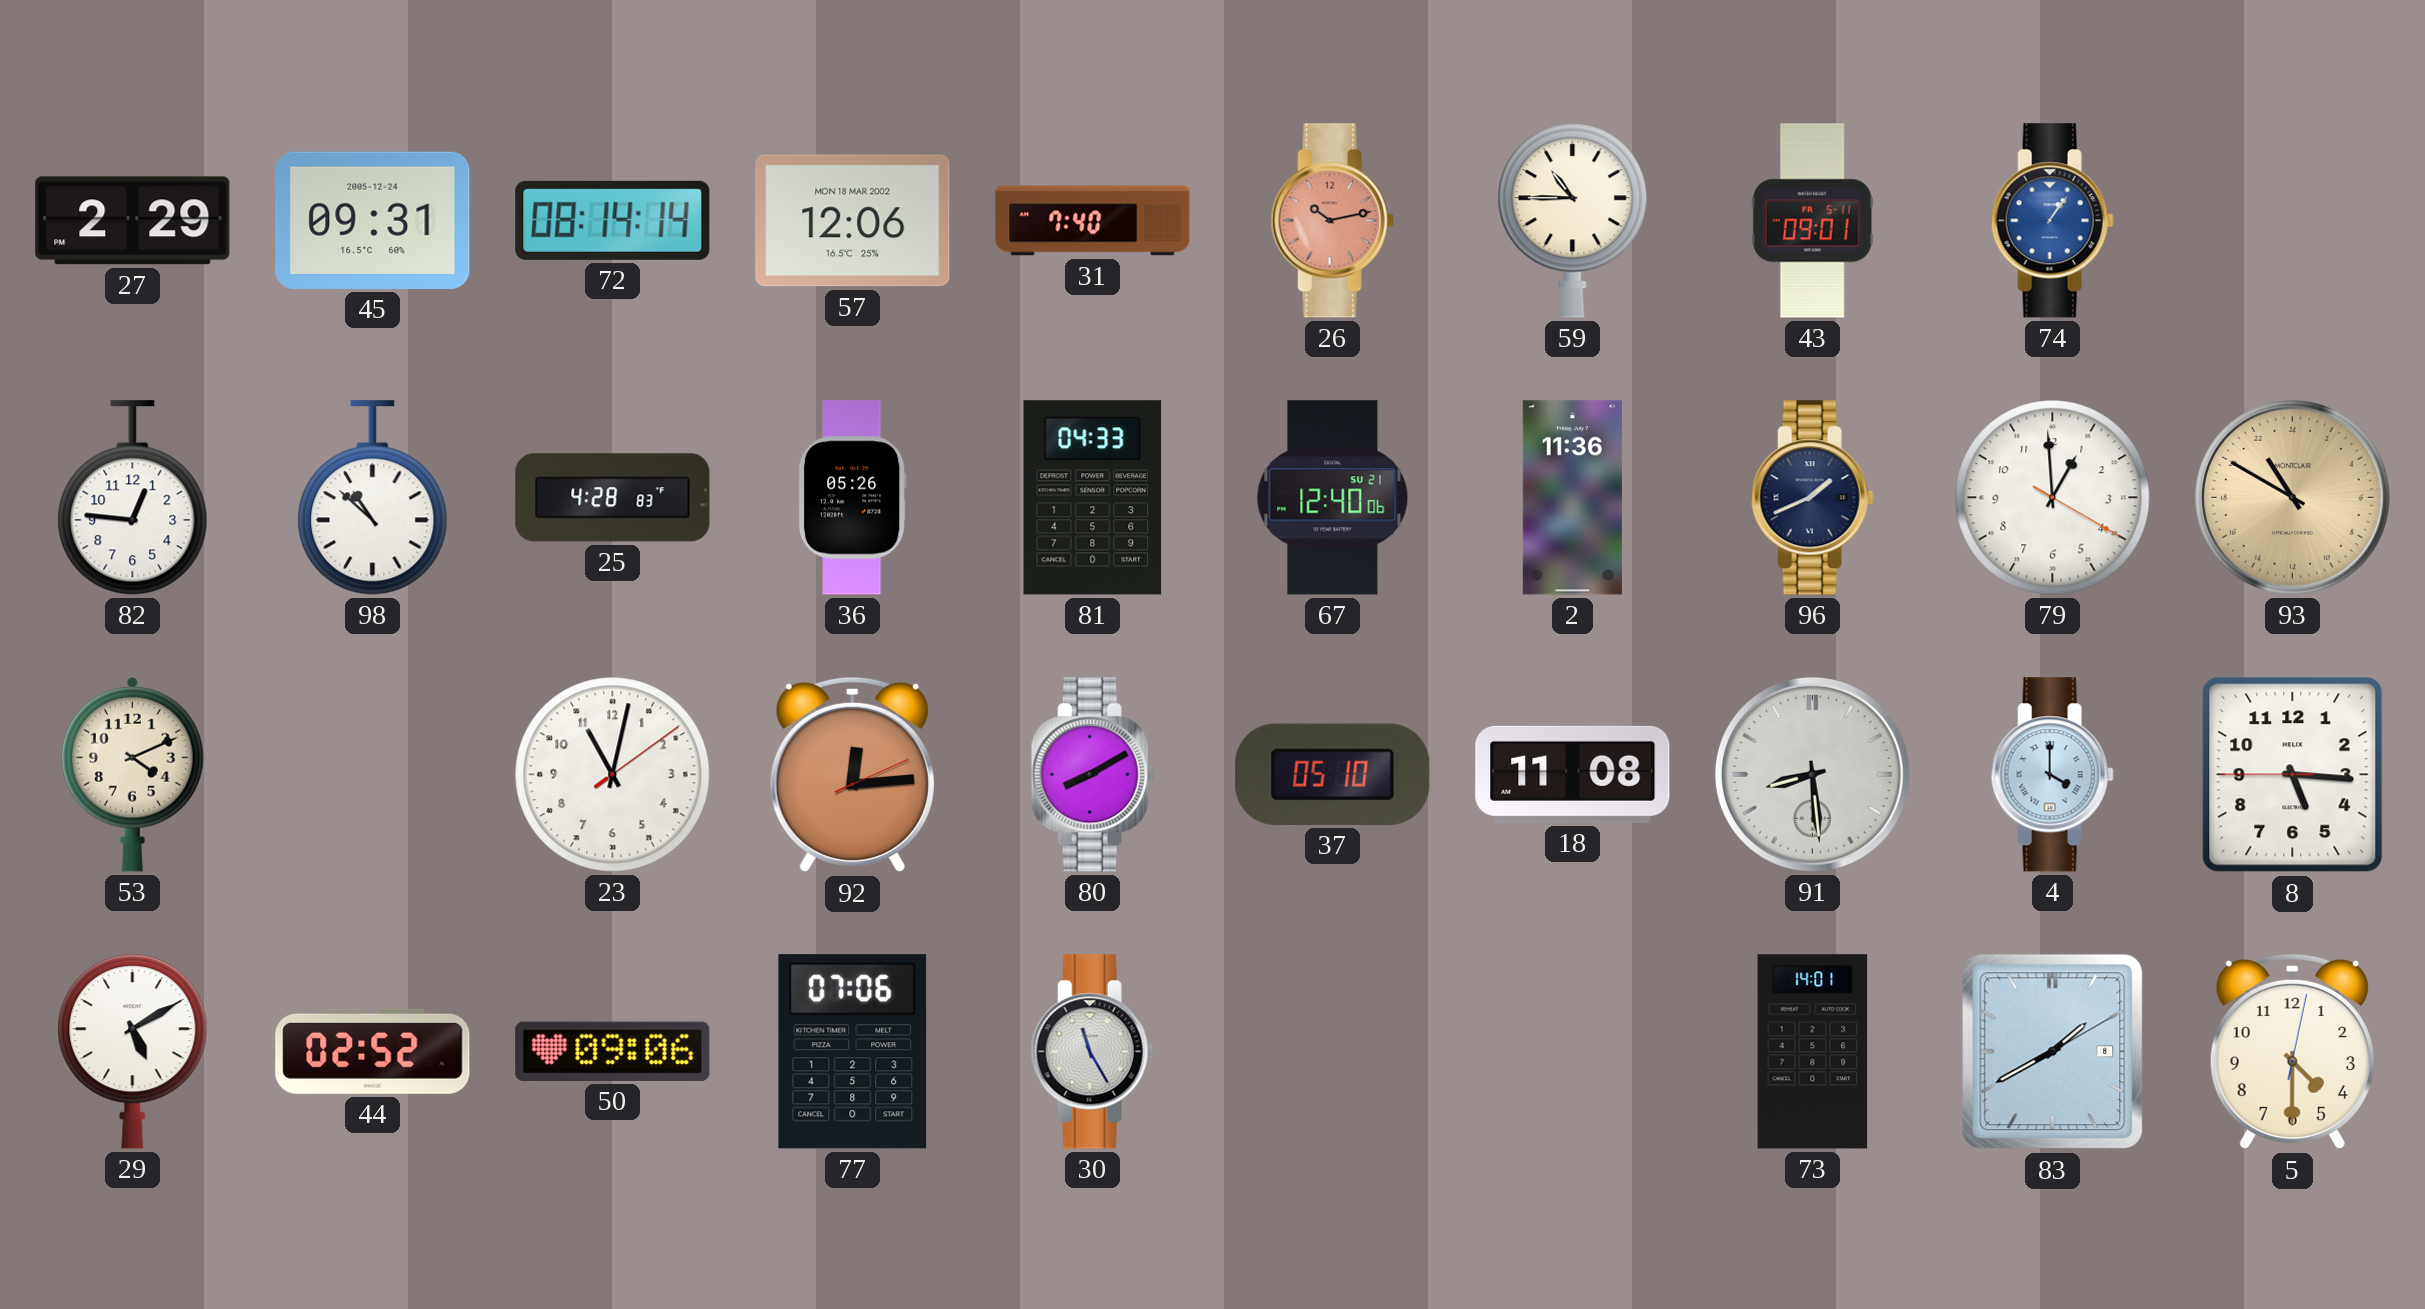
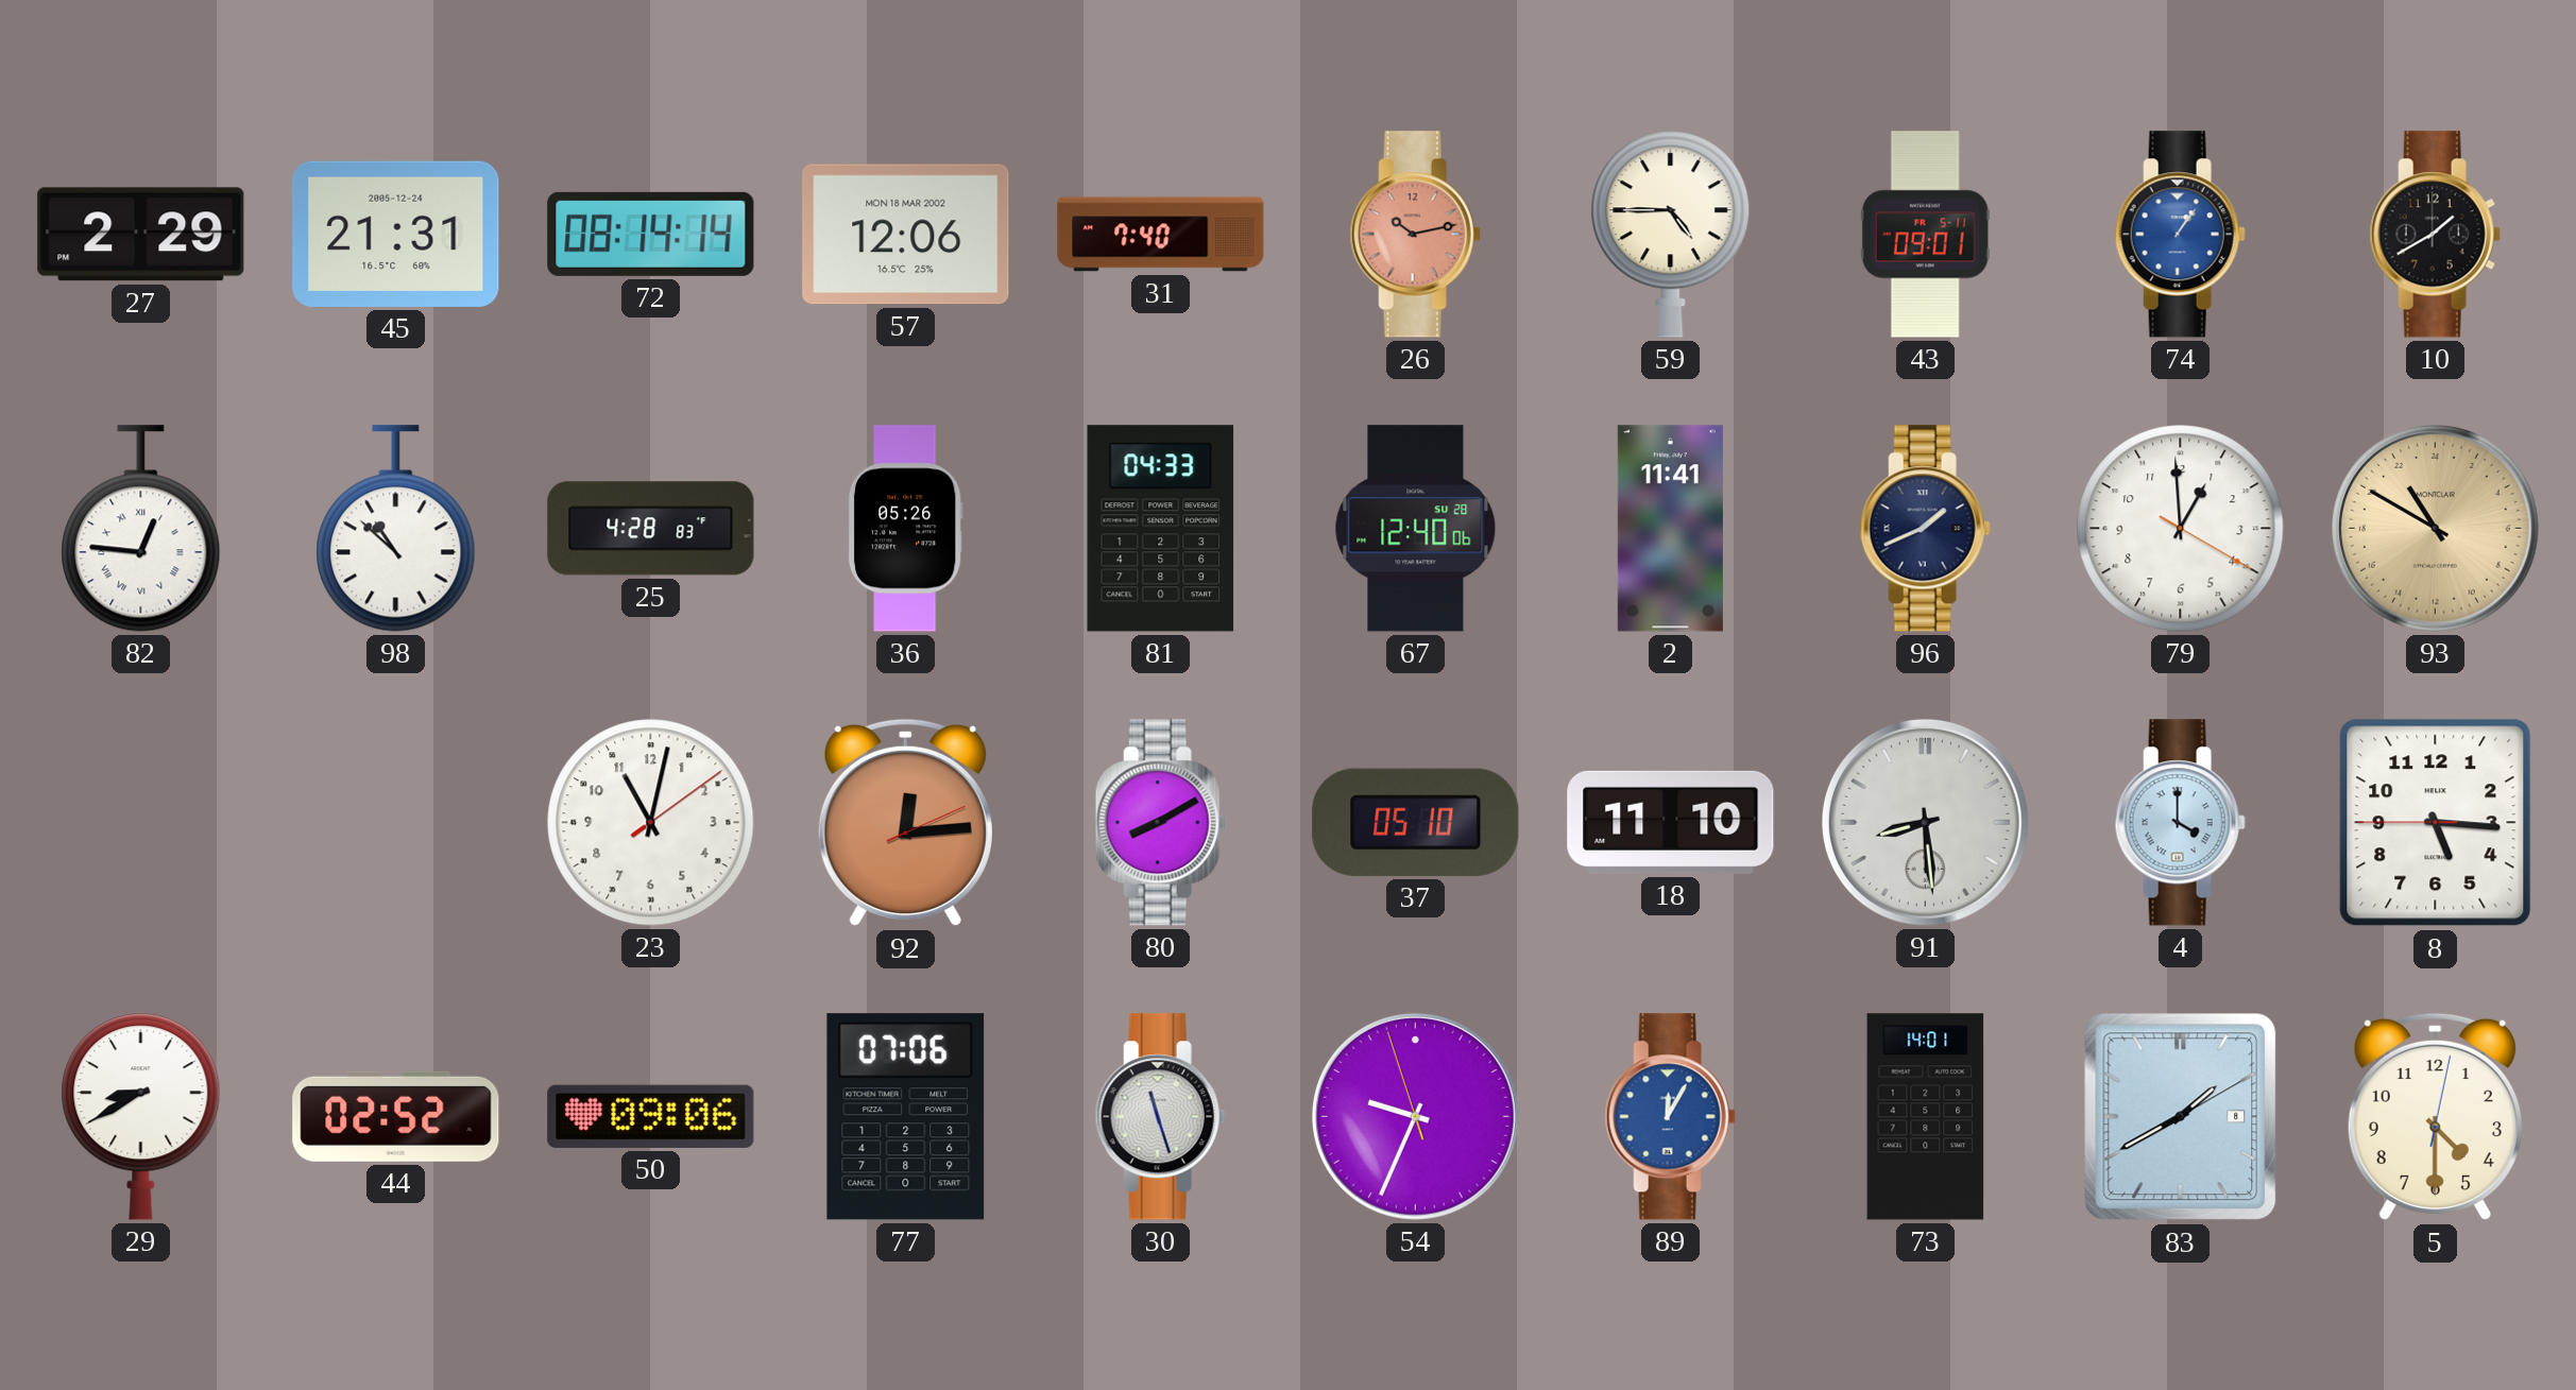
45: 09:31 -> 21:31
59: 10:45 -> 4:45
10: none -> 1:40
82 numerals: Arabic -> Roman
67 date: SU 21 -> SU 28
2: 11:36 -> 11:41
53: 4:11 -> none
18: 11:08 -> 11:10
29: 5:10 -> 8:40
30: 11:25 -> 11:27
54: none -> 9:33
89: none -> 12:05
